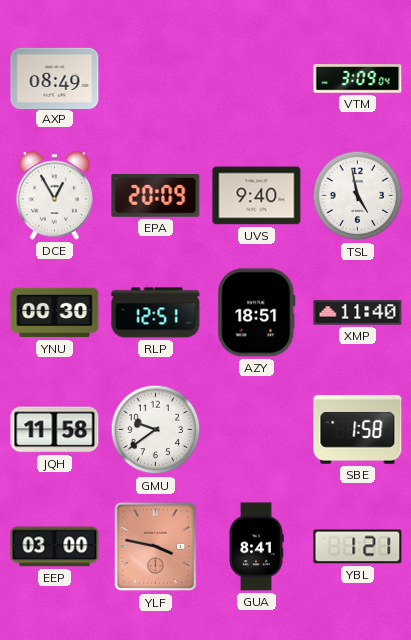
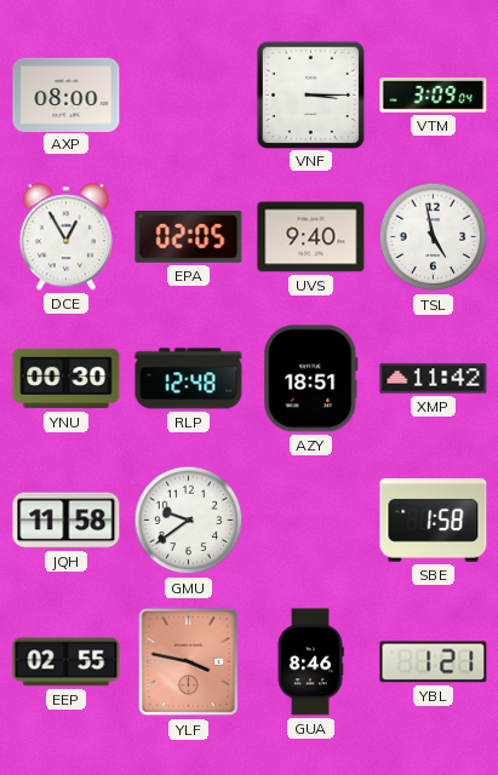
AXP: 08:49 -> 08:00
VNF: none -> 3:15
EPA: 20:09 -> 02:05
RLP: 12:51 -> 12:48
XMP: 11:40 -> 11:42
EEP: 03:00 -> 02:55
GUA: 8:41 -> 8:46
